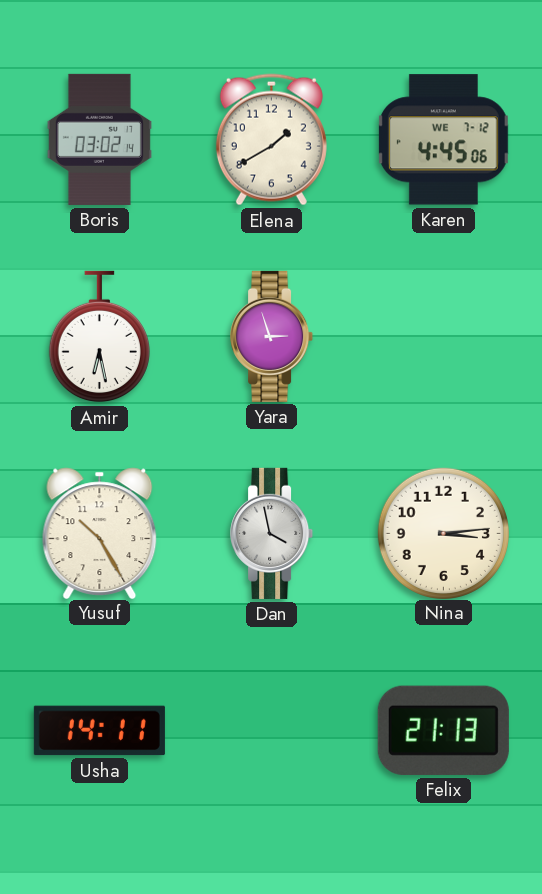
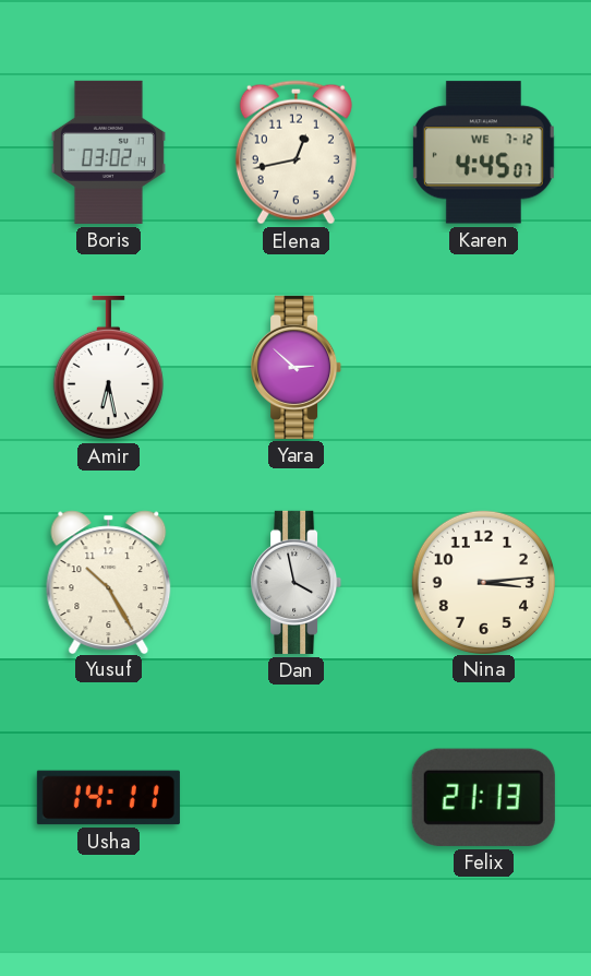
Elena: 1:40 -> 12:43
Karen: 4:45:06 -> 4:45:07
Yara: 2:57 -> 2:52
